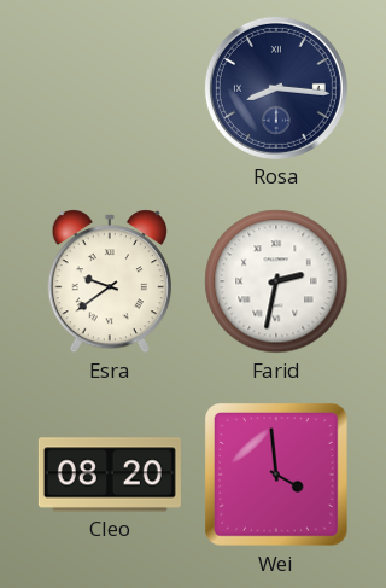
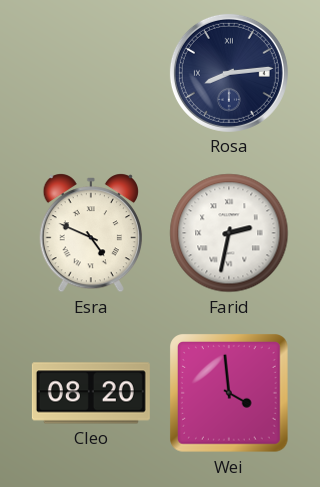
Rosa: 8:16 -> 8:14
Esra: 9:39 -> 4:49
